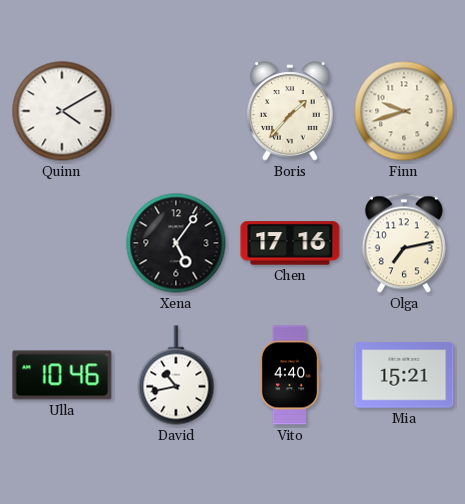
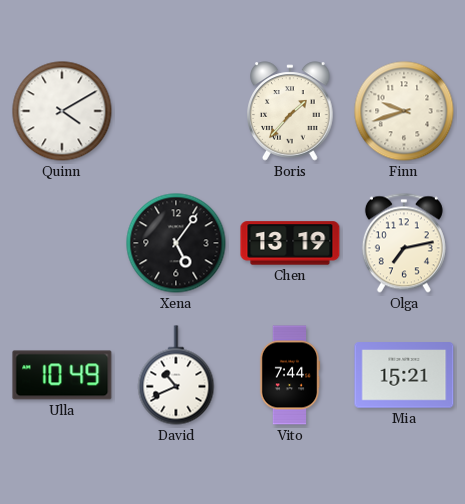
Chen: 17:16 -> 13:19
Ulla: 10:46 -> 10:49
David: 10:43 -> 10:41
Vito: 4:40 -> 7:44
